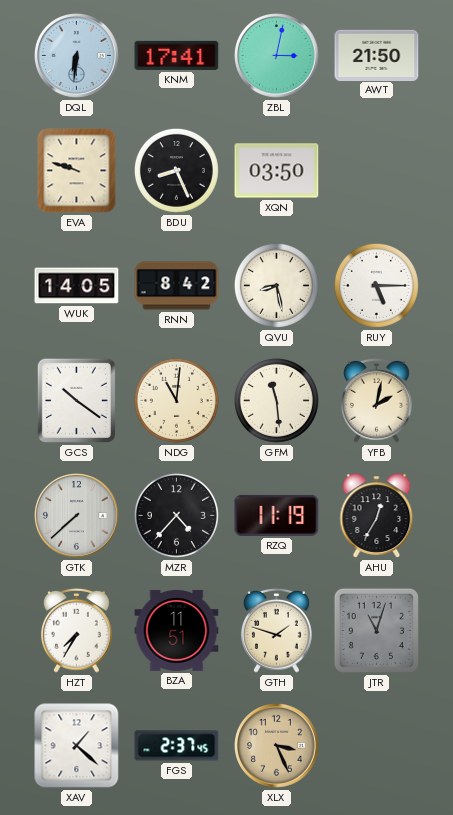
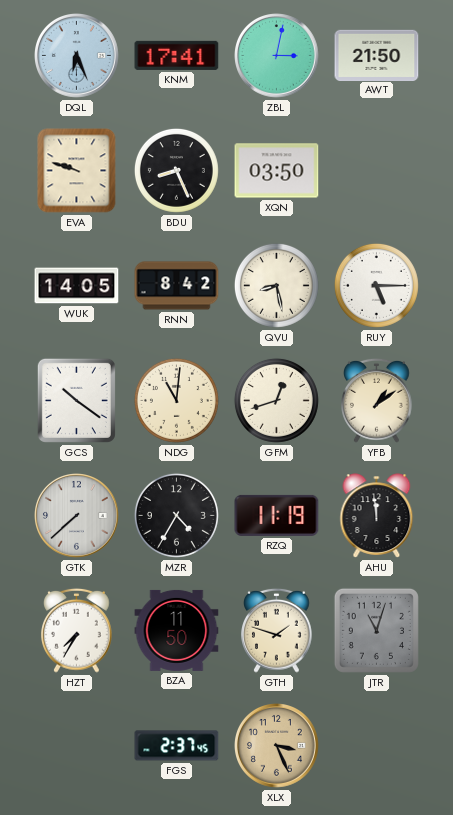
DQL: 6:31 -> 6:26
GFM: 11:29 -> 12:42
YFB: 2:02 -> 1:09
MZR: 4:37 -> 4:35
AHU: 12:35 -> 11:59
BZA: 11:51 -> 11:50
XAV: 1:22 -> none
